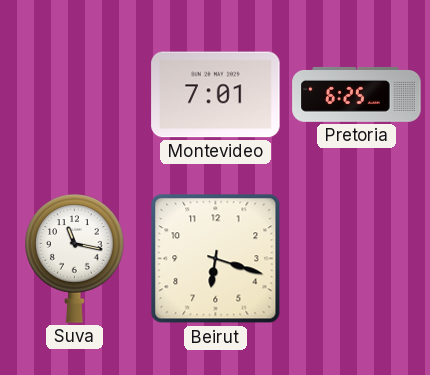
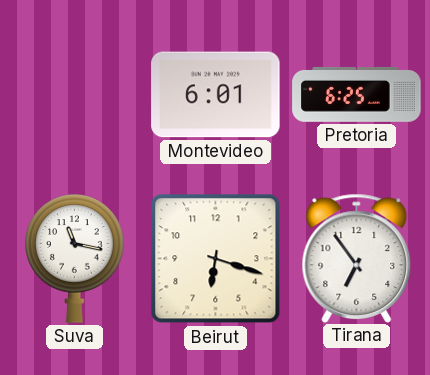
Montevideo: 7:01 -> 6:01
Tirana: none -> 6:54
